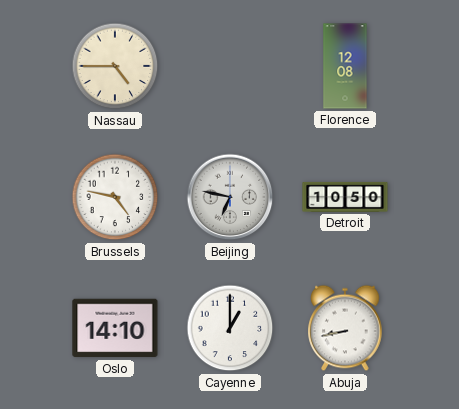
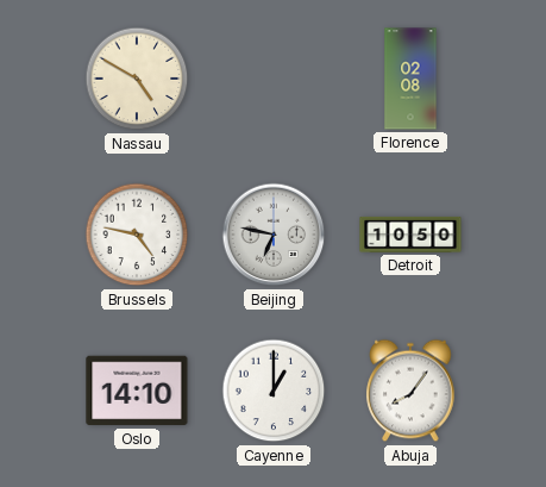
Nassau: 4:45 -> 4:50
Florence: 12:08 -> 02:08
Abuja: 8:43 -> 8:06
